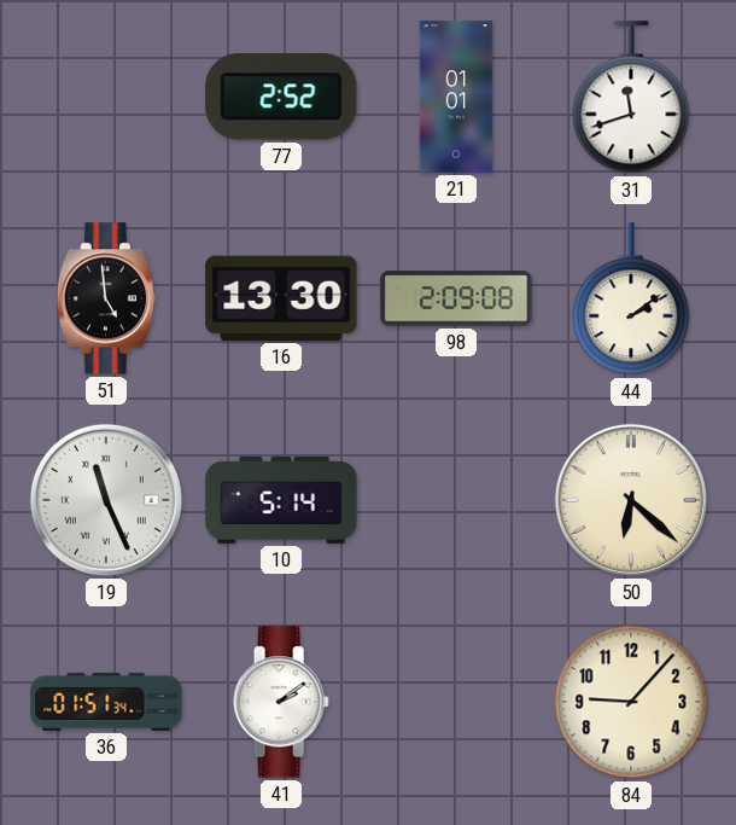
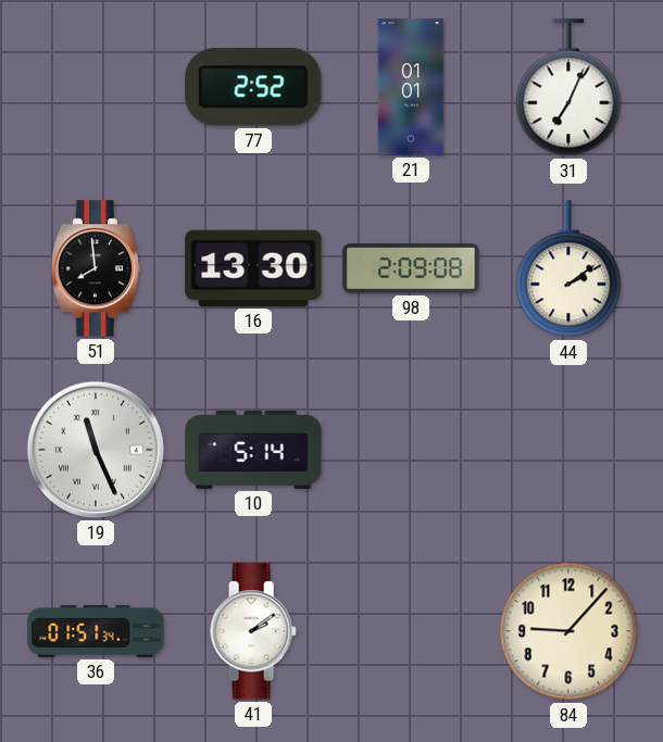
31: 11:42 -> 7:04
51: 4:59 -> 7:59
50: 6:22 -> none
